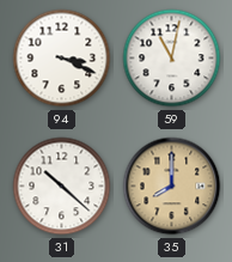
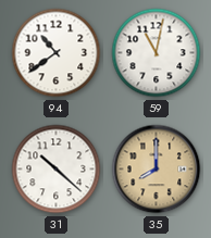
94: 3:19 -> 10:39
